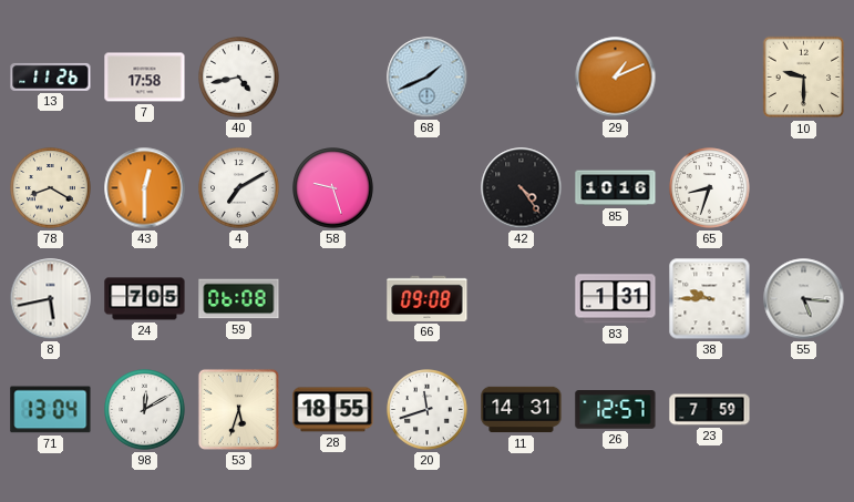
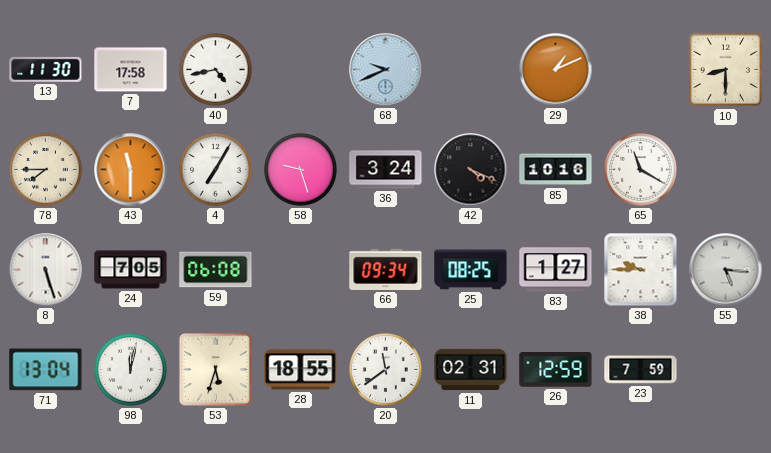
13: 11:26 -> 11:30
68: 1:41 -> 9:41
10: 9:30 -> 8:30
78: 8:20 -> 7:45
43: 12:30 -> 11:30
4: 7:10 -> 7:05
36: none -> 3:24
42: 4:24 -> 4:19
65: 8:33 -> 11:20
8: 5:43 -> 5:27
66: 09:08 -> 09:34
25: none -> 08:25
83: 1:31 -> 1:27
98: 12:10 -> 12:02
20: 11:42 -> 11:39
11: 14:31 -> 02:31
26: 12:57 -> 12:59
